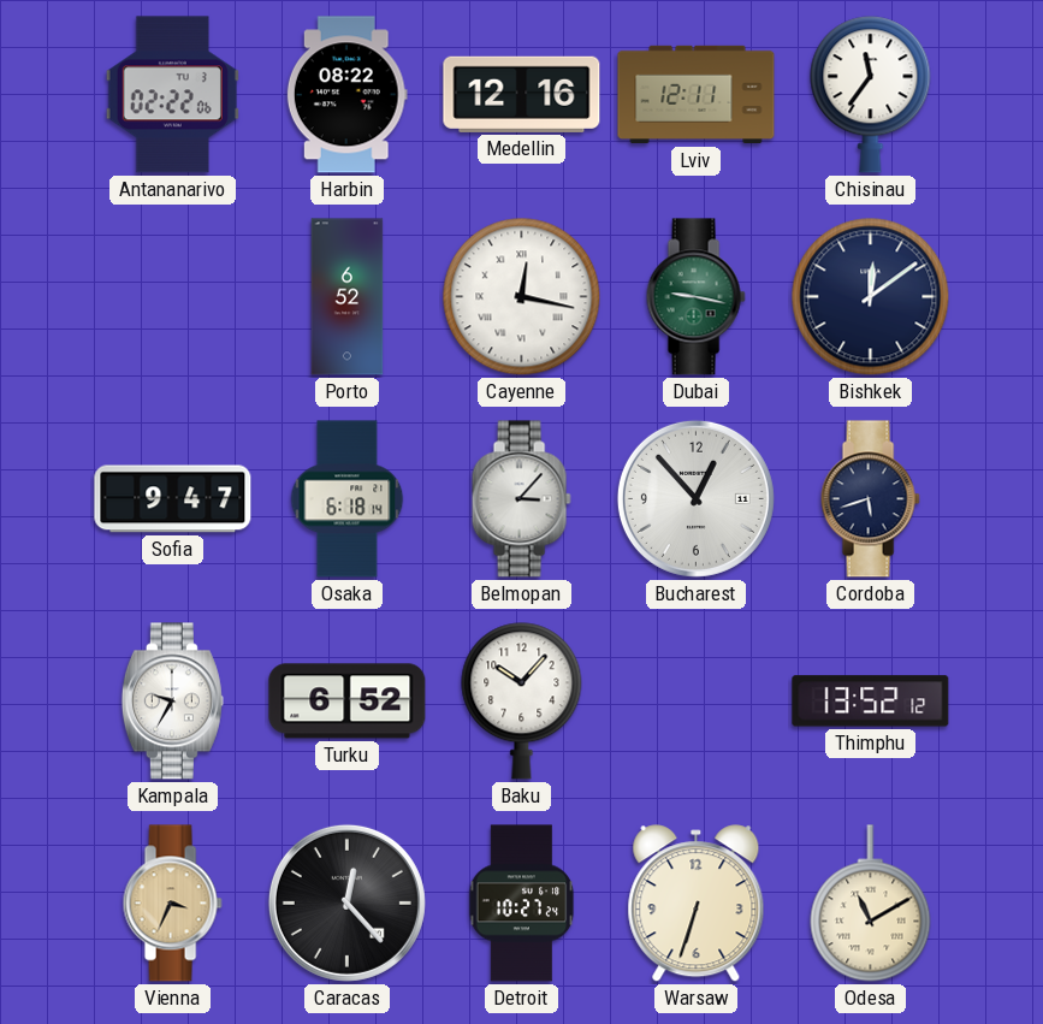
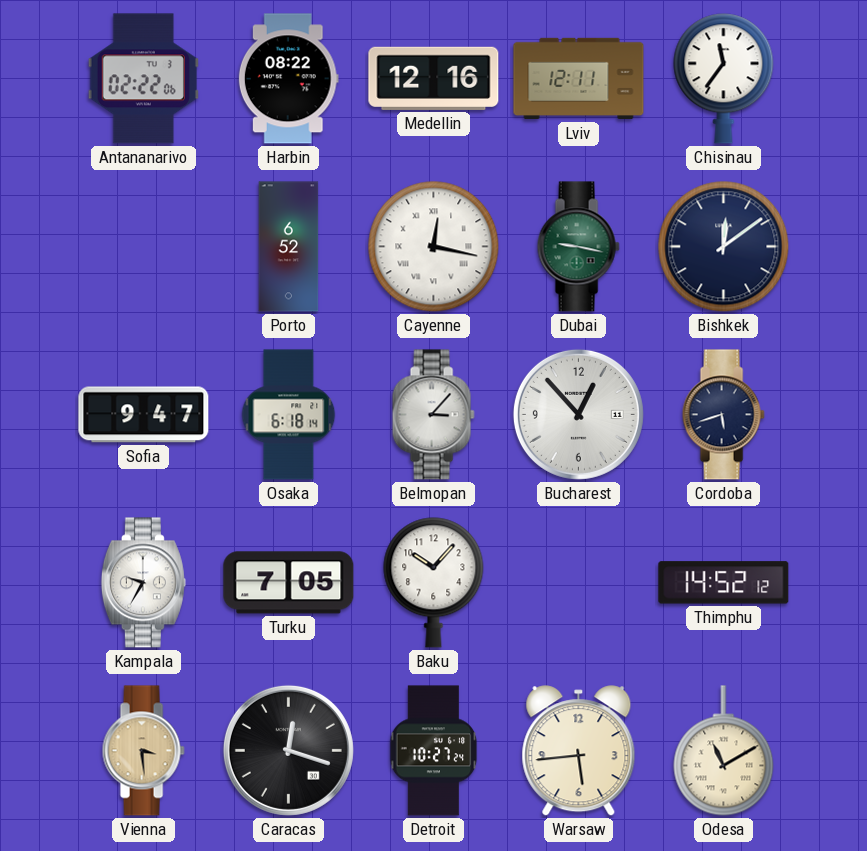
Turku: 6:52 -> 7:05
Thimphu: 13:52 -> 14:52
Vienna: 3:34 -> 3:29
Caracas: 12:23 -> 12:18
Warsaw: 6:33 -> 5:44
